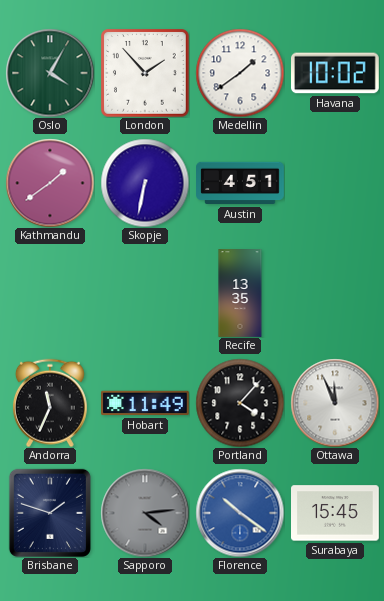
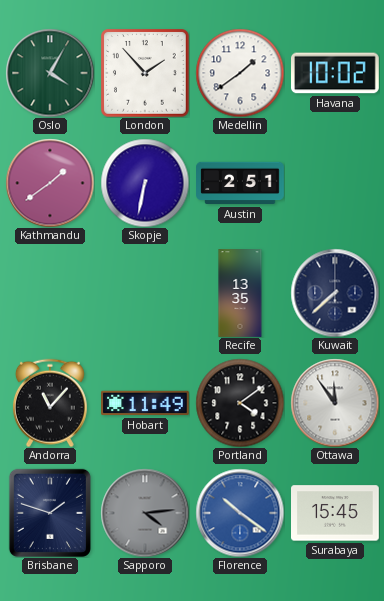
Austin: 4:51 -> 2:51
Kuwait: none -> 7:38
Andorra: 11:34 -> 11:07
Portland: 4:07 -> 4:09
Ottawa: 11:56 -> 11:54
